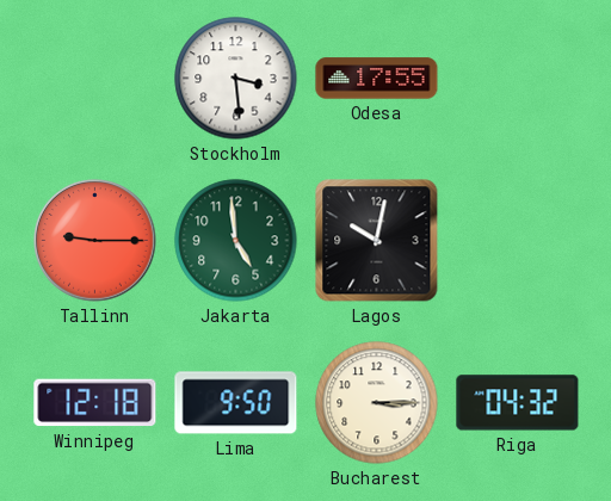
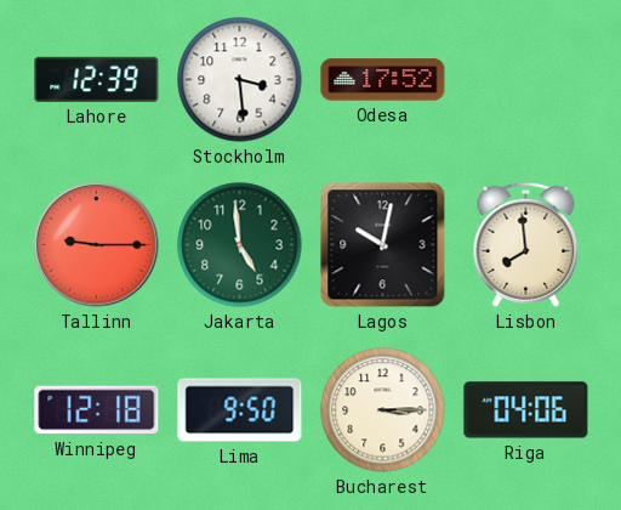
Lahore: none -> 12:39
Odesa: 17:55 -> 17:52
Lisbon: none -> 7:59
Riga: 04:32 -> 04:06
